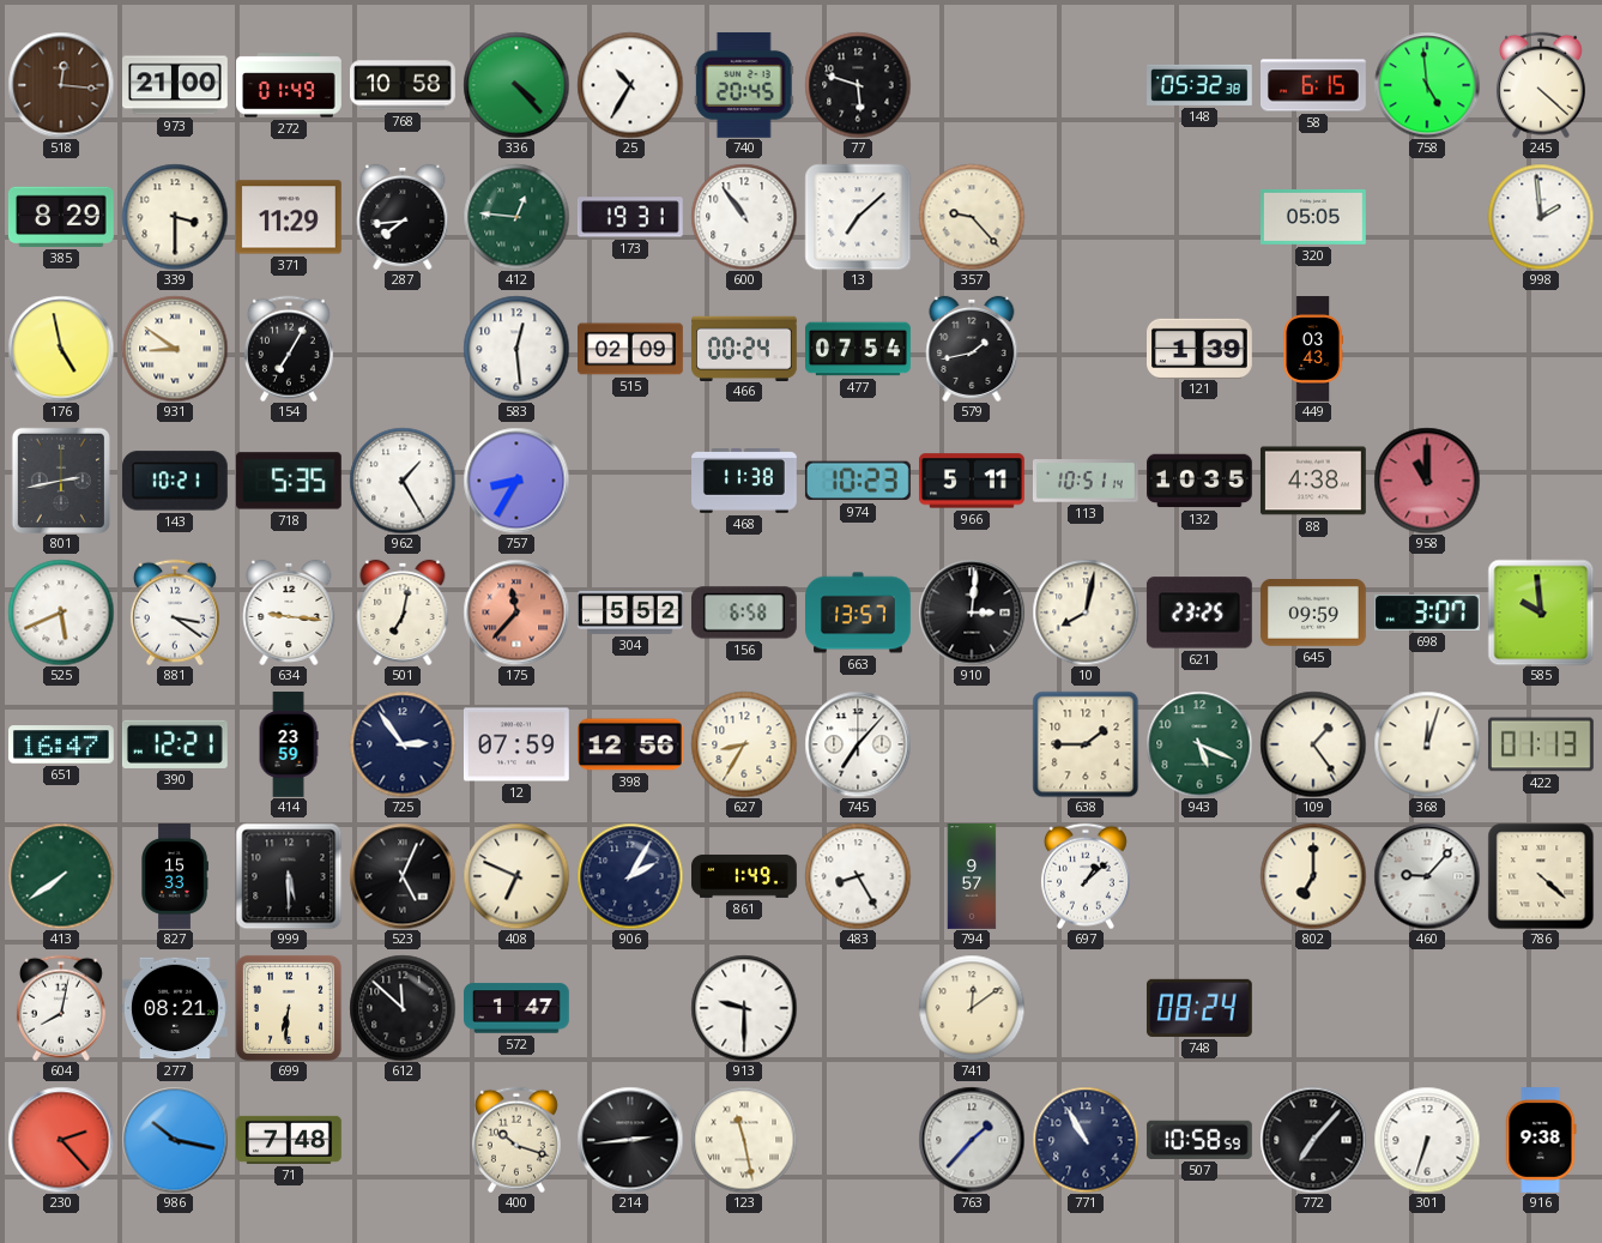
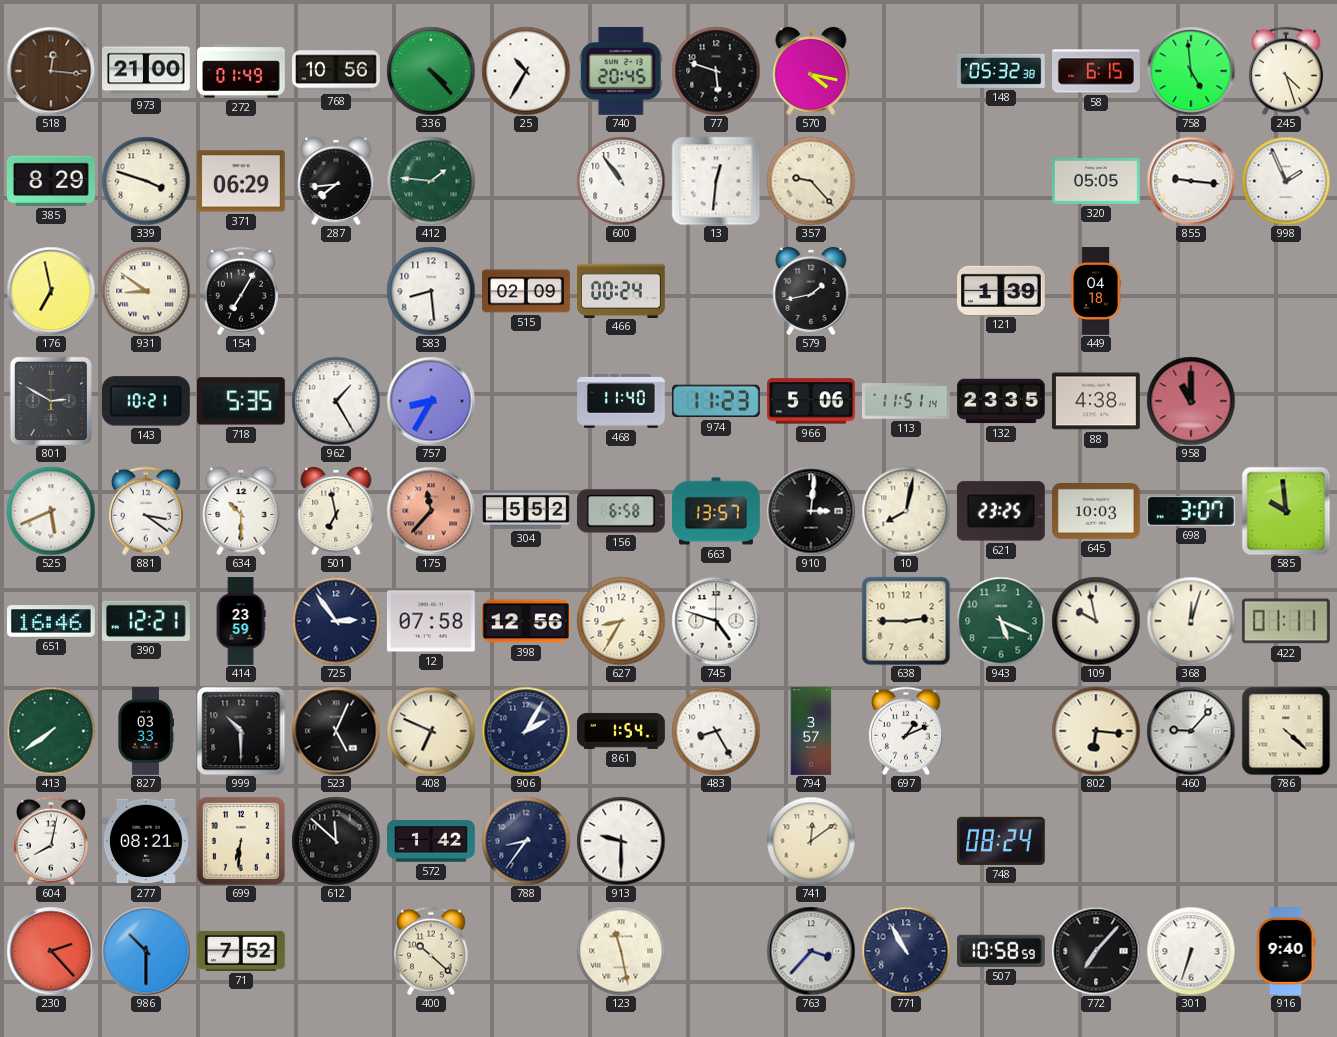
768: 10:58 -> 10:56
570: none -> 4:17
245: 4:22 -> 4:27
339: 3:30 -> 3:48
371: 11:29 -> 06:29
412: 12:46 -> 1:46
173: 19:31 -> none
13: 7:08 -> 12:31
855: none -> 9:16
998: 1:59 -> 1:56
176: 4:58 -> 6:58
583: 12:29 -> 8:29
477: 07:54 -> none
449: 03:43 -> 04:18
801: 2:43 -> 2:50
468: 11:38 -> 11:40
974: 10:23 -> 11:23
966: 5:11 -> 5:06
113: 10:51 -> 11:51
132: 10:35 -> 23:35
634: 9:16 -> 10:30
501: 7:02 -> 6:58
645: 09:59 -> 10:03
651: 16:47 -> 16:46
12: 07:59 -> 07:58
745: 7:07 -> 4:48
638: 1:45 -> 2:45
109: 1:24 -> 9:58
422: 01:13 -> 01:11
827: 15:33 -> 03:33
999: 5:30 -> 10:30
861: 1:49 -> 1:54
794: 9:57 -> 3:57
697: 1:08 -> 1:11
802: 7:00 -> 6:16
572: 1:47 -> 1:42
788: none -> 8:36
986: 10:17 -> 10:30
71: 7:48 -> 7:52
400: 10:18 -> 10:22
214: 2:44 -> none
763: 1:37 -> 3:37
916: 9:38 -> 9:40
